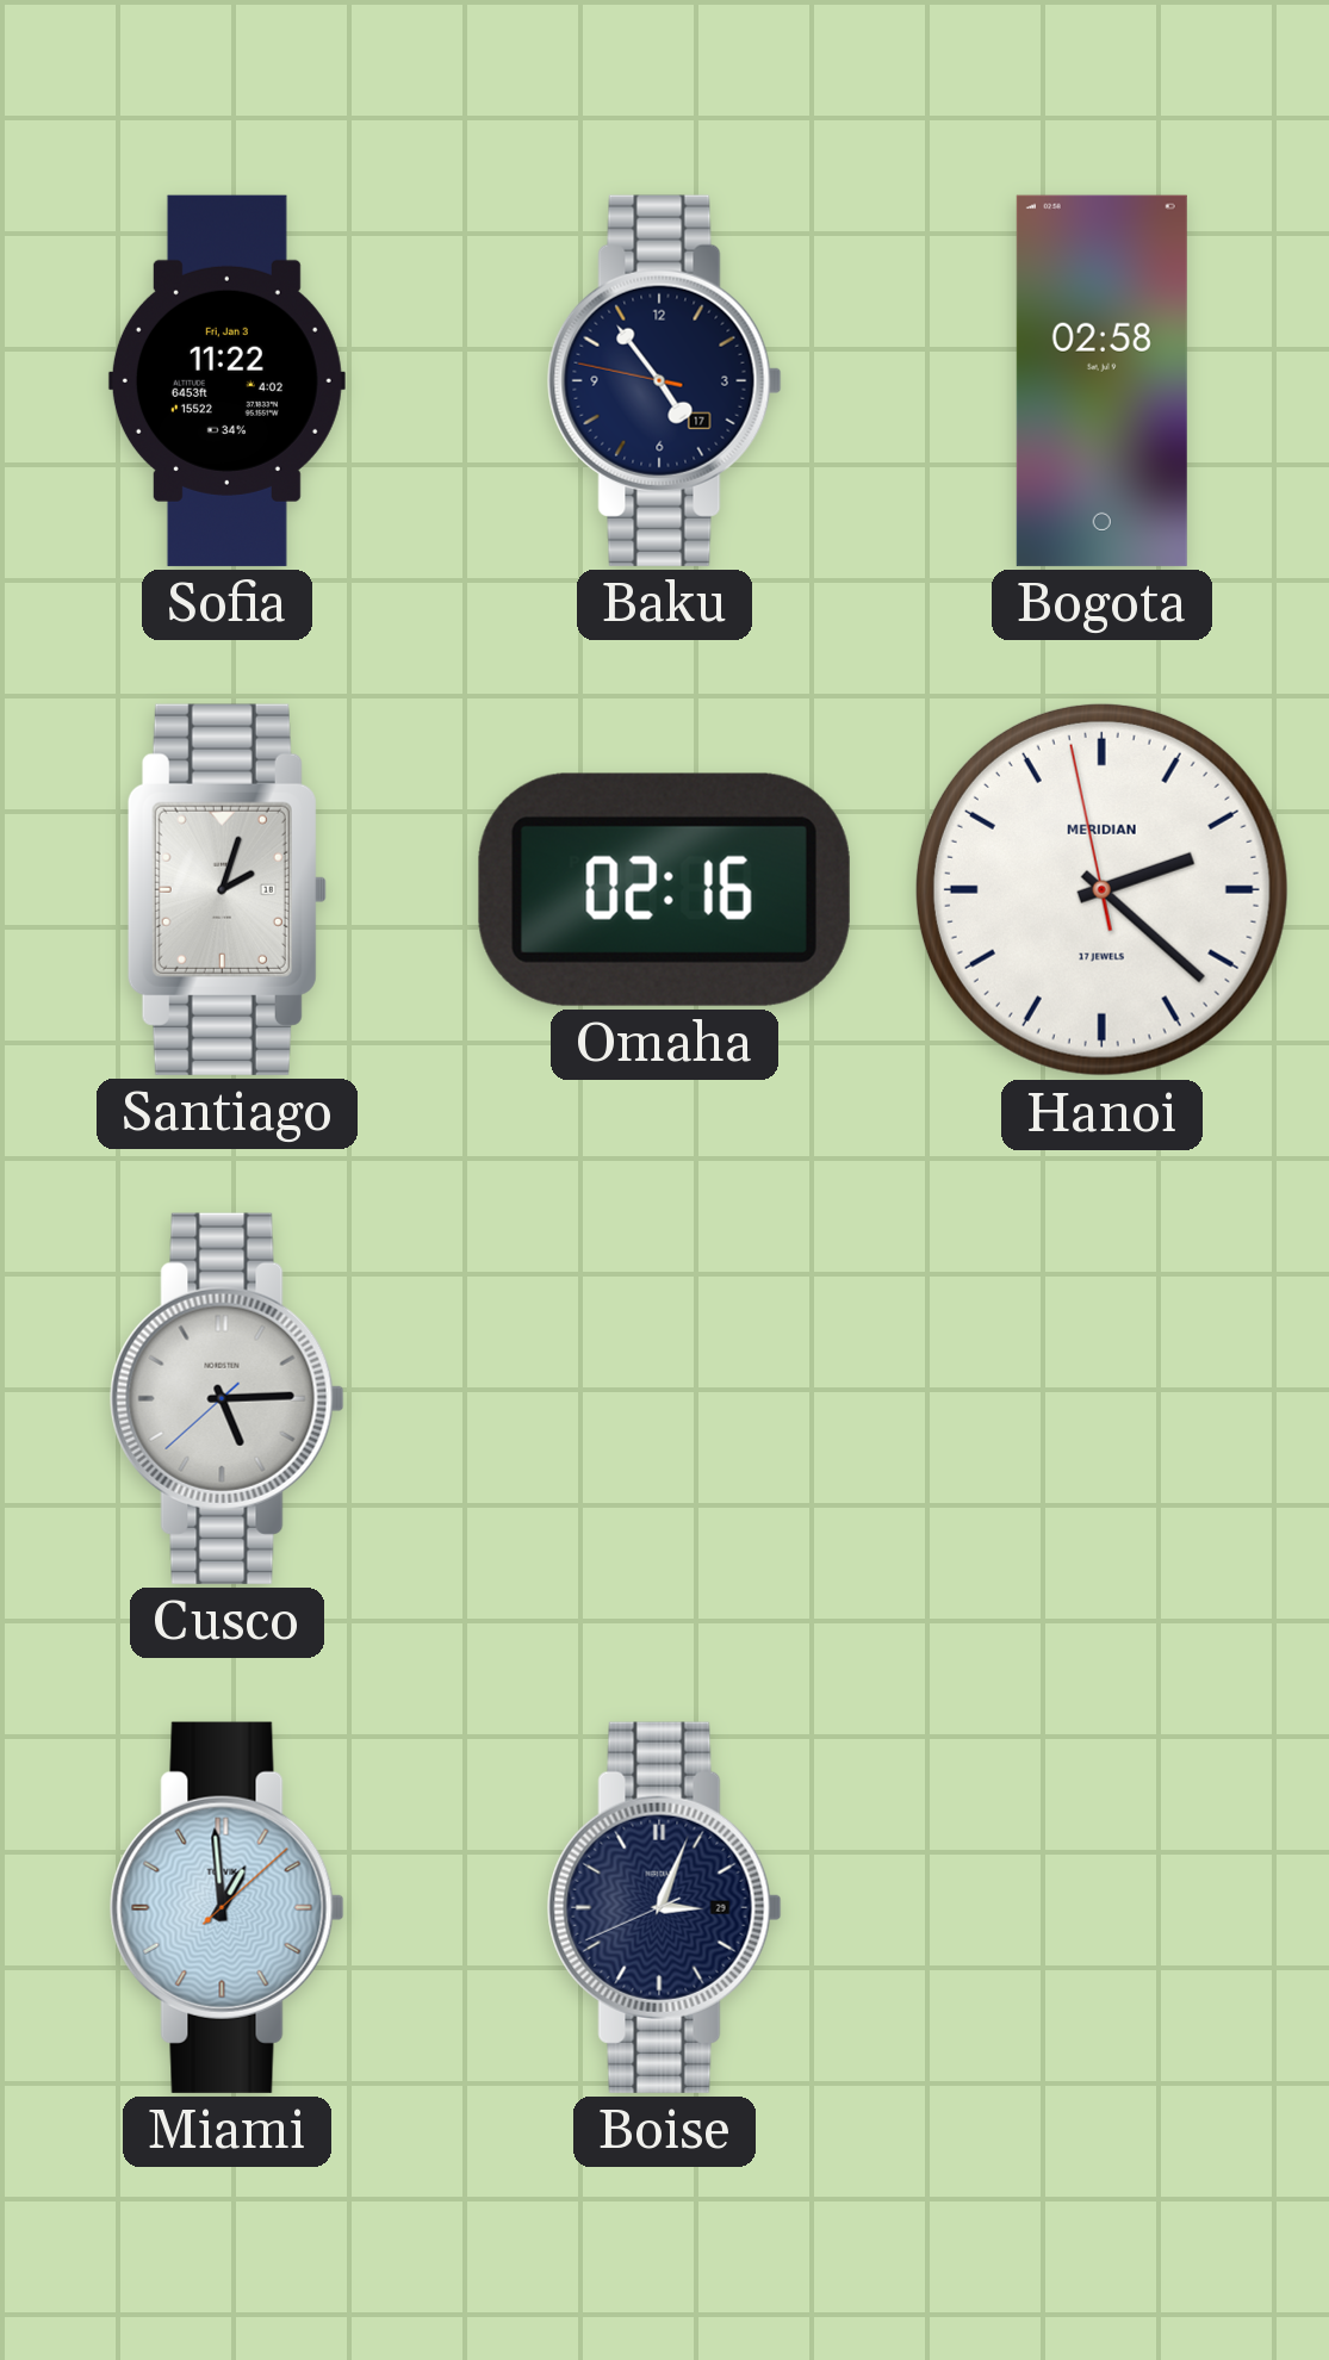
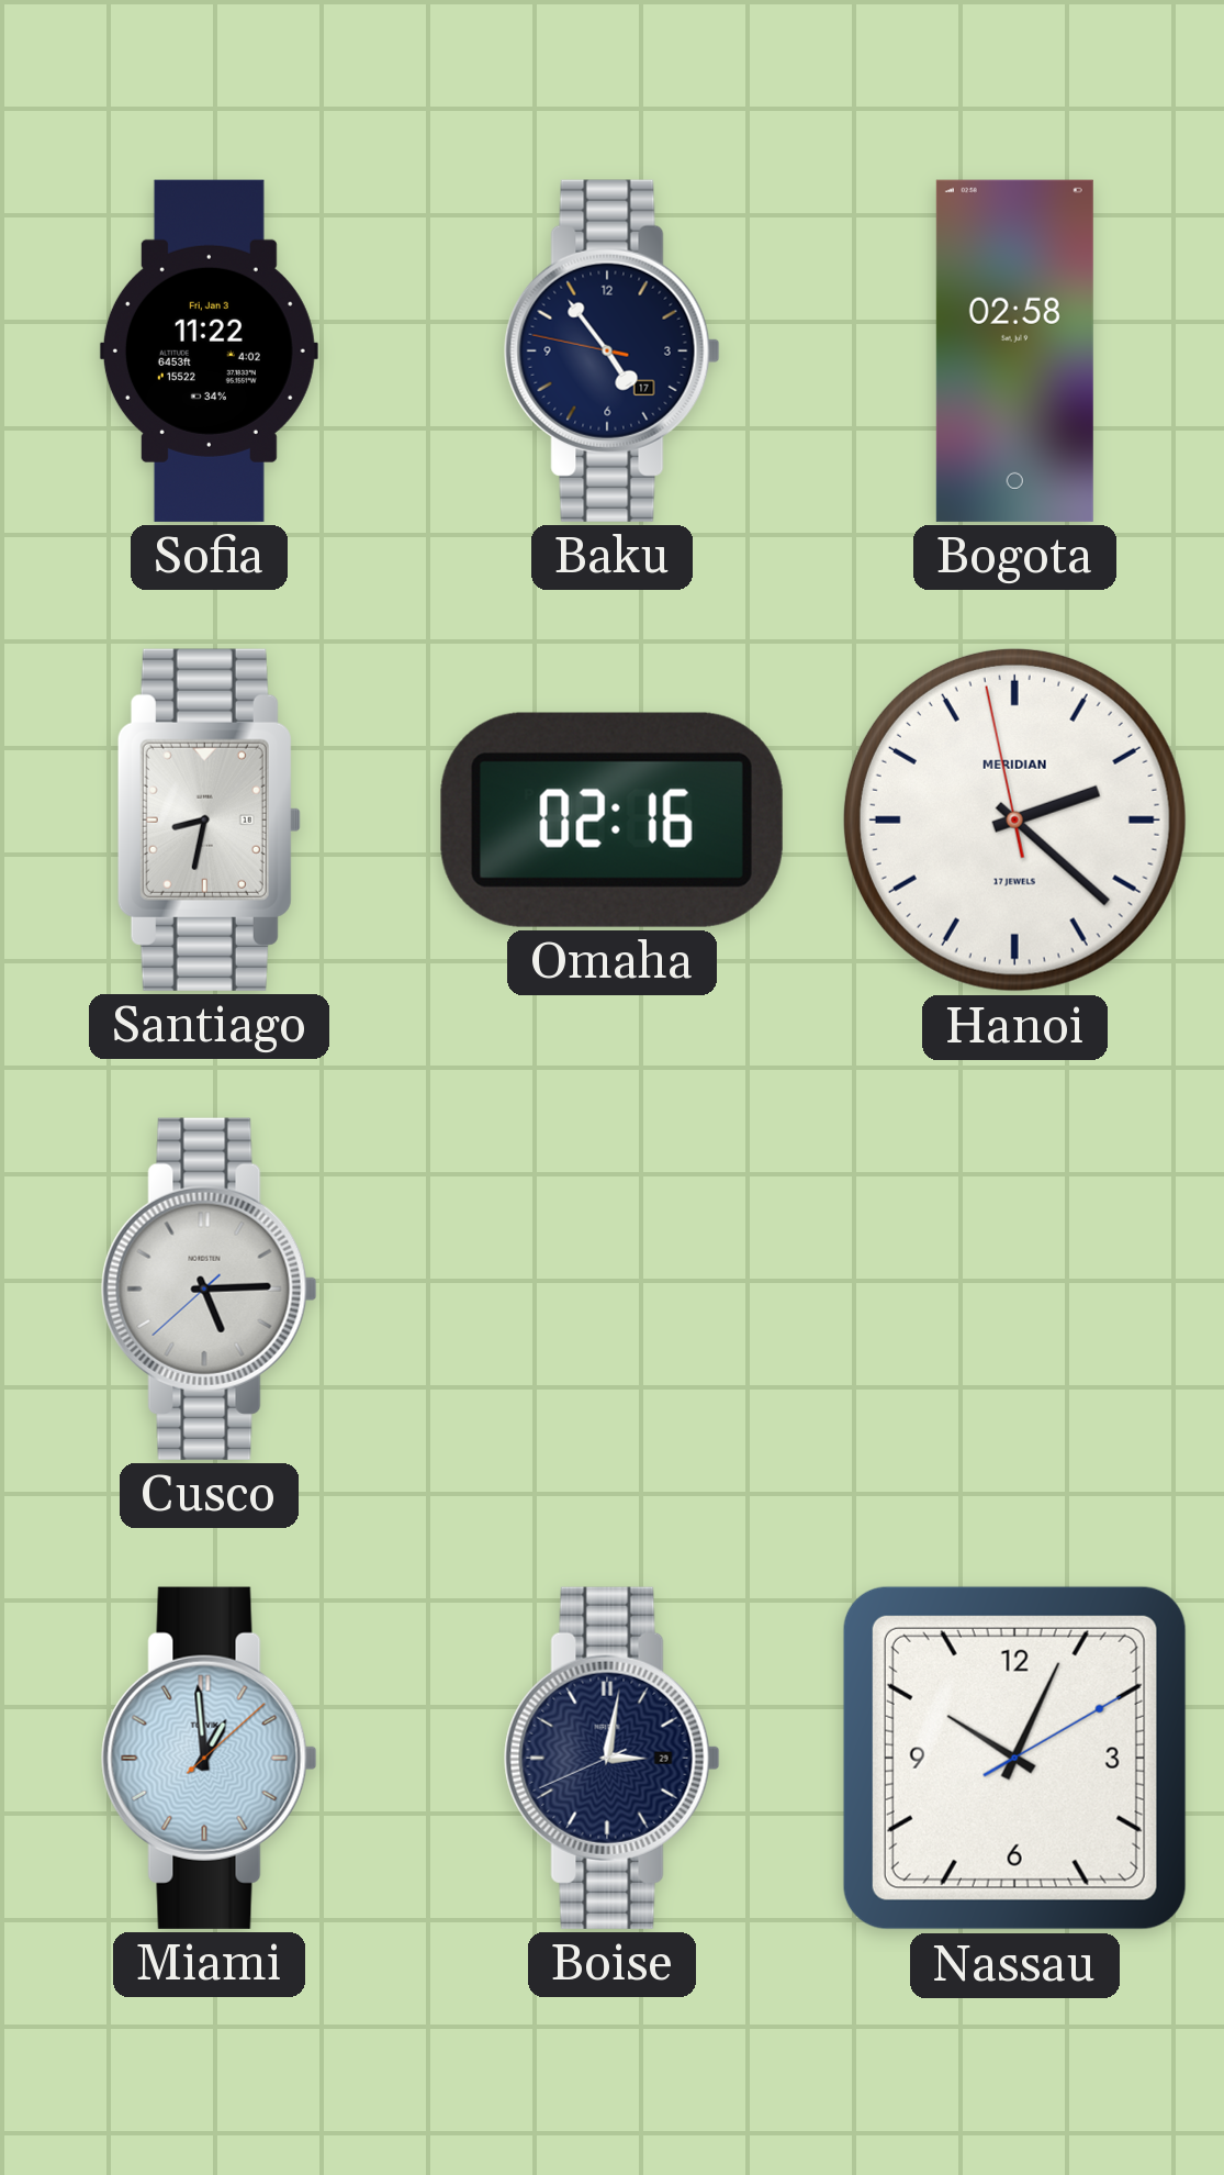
Santiago: 2:03 -> 8:32
Boise: 3:03 -> 3:01
Nassau: none -> 10:04
